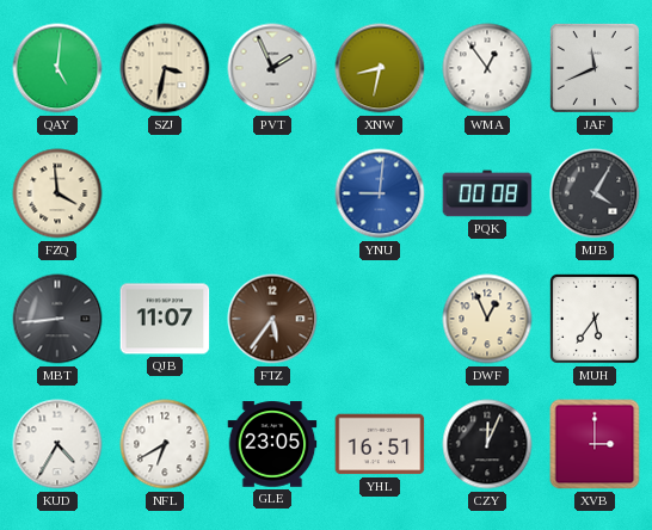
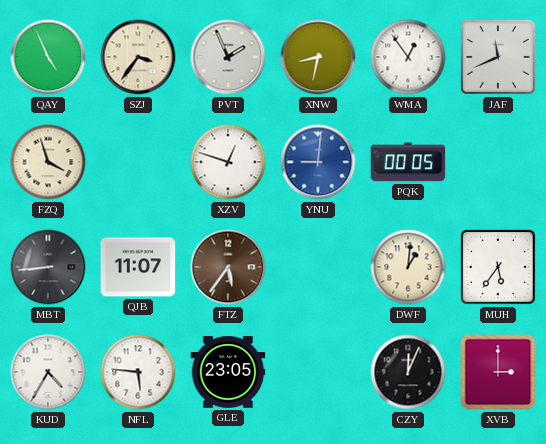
QAY: 5:01 -> 4:56
SZJ: 3:32 -> 3:36
FZQ: 3:59 -> 3:57
XZV: none -> 12:48
PQK: 00:08 -> 00:05
MJB: 4:05 -> none
DWF: 12:56 -> 1:01
NFL: 6:40 -> 5:46
YHL: 16:51 -> none
